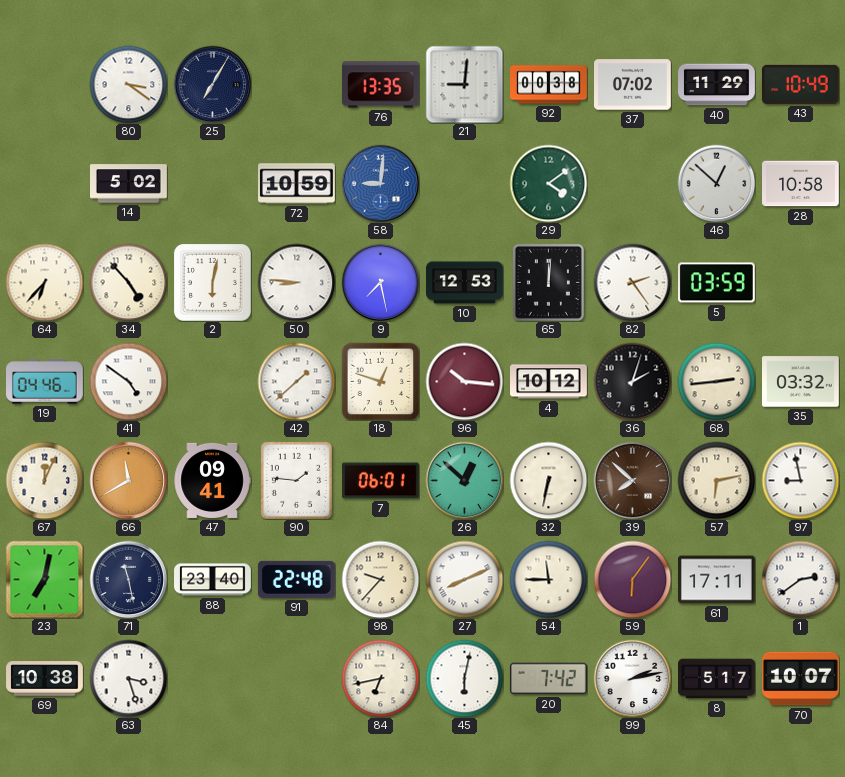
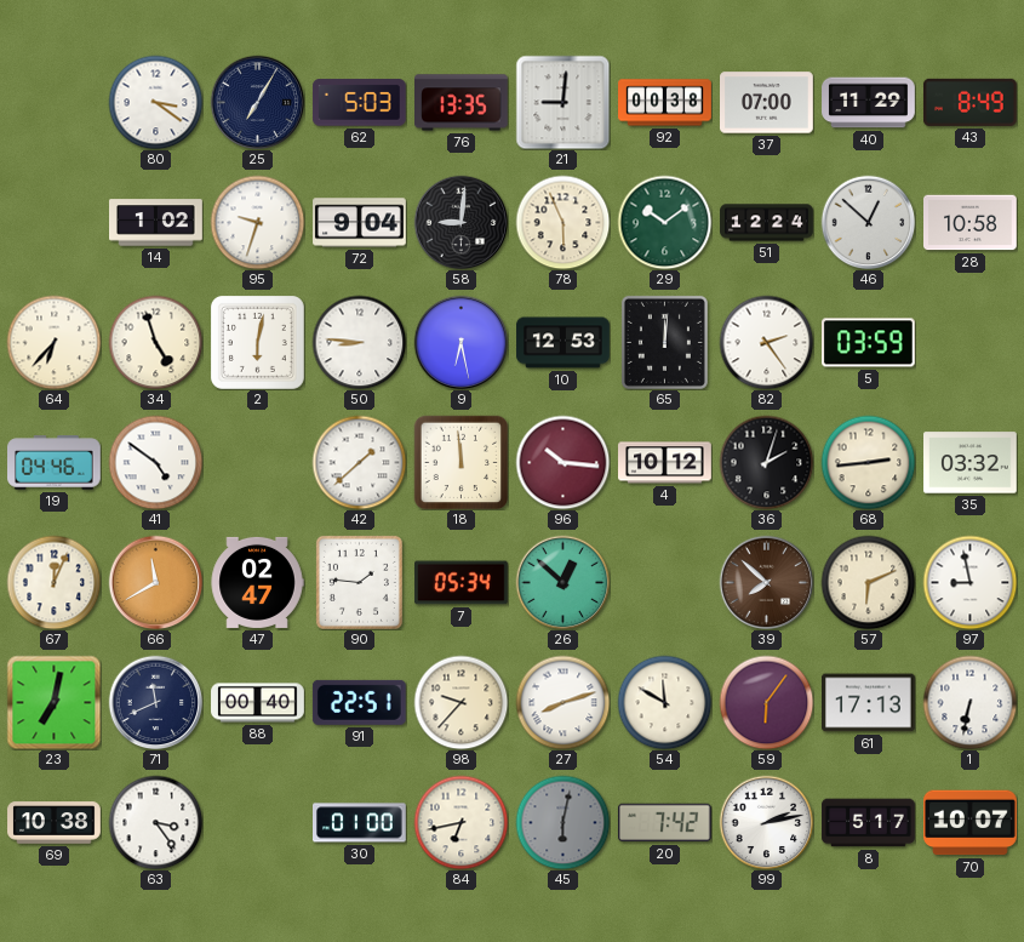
62: none -> 5:03
37: 07:02 -> 07:00
43: 10:49 -> 8:49
14: 5:02 -> 1:02
95: none -> 9:33
72: 10:59 -> 9:04
58 dial: blue -> black
78: none -> 5:56
29: 4:09 -> 10:09
51: none -> 12:24
34: 4:53 -> 4:57
9: 7:28 -> 6:28
18: 12:48 -> 11:59
47: 09:41 -> 02:47
7: 06:01 -> 05:34
32: 6:32 -> none
57: 6:13 -> 6:11
71: 11:28 -> 11:41
88: 23:40 -> 00:40
91: 22:48 -> 22:51
27: 8:11 -> 8:12
54: 11:45 -> 11:50
61: 17:11 -> 17:13
1: 2:39 -> 6:32
63: 3:27 -> 3:24
30: none -> 01:00
45 dial: white -> grey
